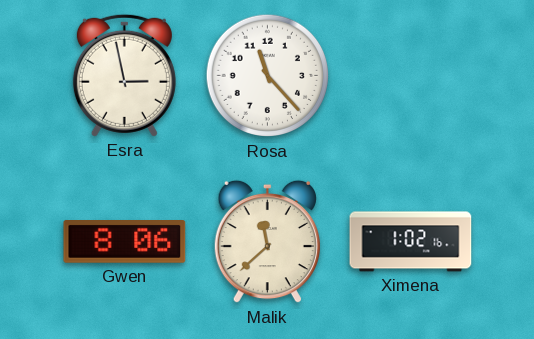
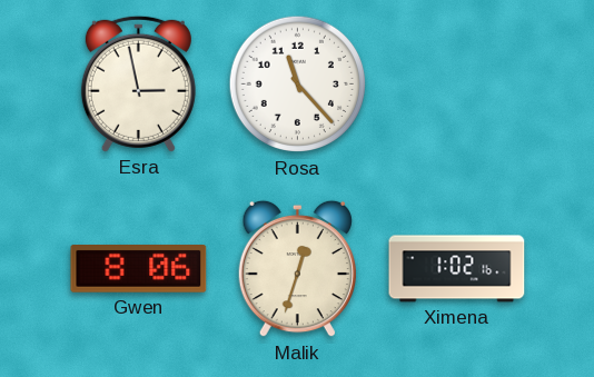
Malik: 11:38 -> 12:33
